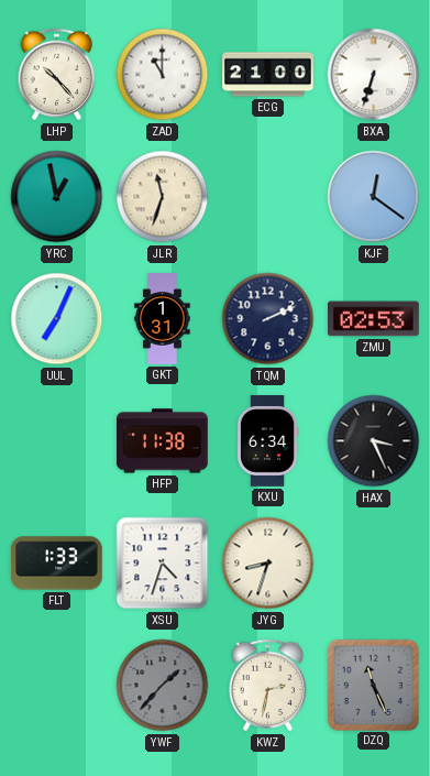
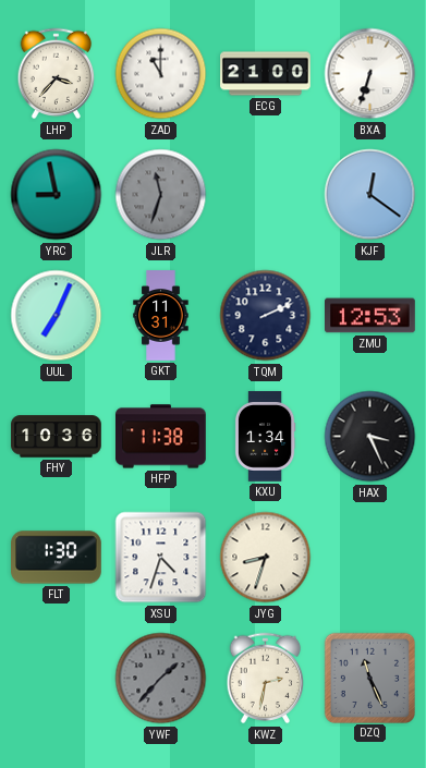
LHP: 10:23 -> 3:37
YRC: 12:58 -> 8:58
JLR dial: cream -> grey
GKT: 1:31 -> 11:31
ZMU: 02:53 -> 12:53
FHY: none -> 10:36
KXU: 6:34 -> 1:34
FLT: 1:33 -> 1:30
